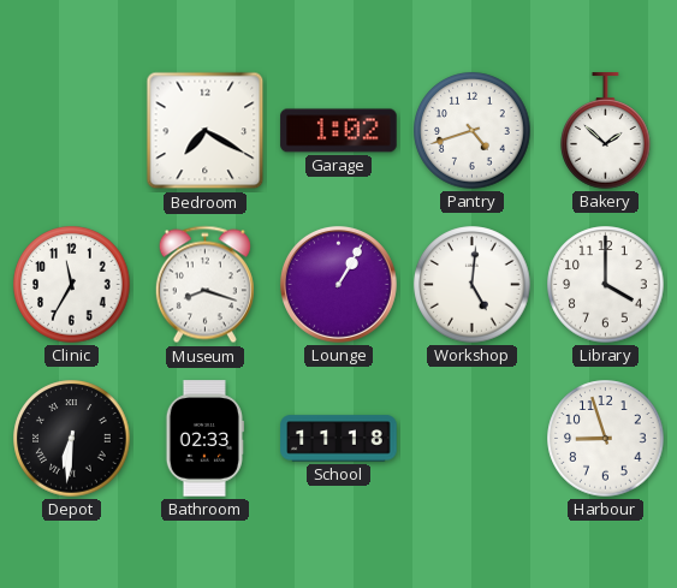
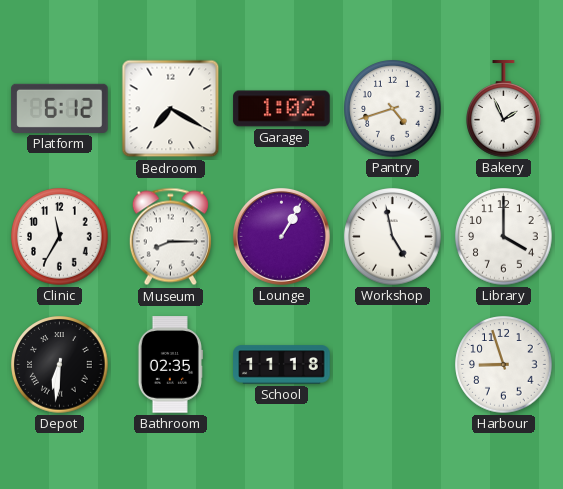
Platform: none -> 6:12
Bakery: 1:52 -> 1:56
Museum: 8:18 -> 8:15
Workshop: 5:01 -> 4:58
Bathroom: 02:33 -> 02:35
